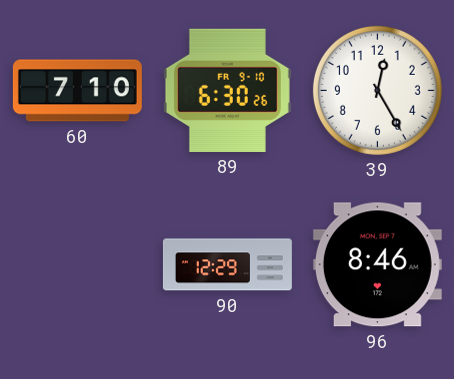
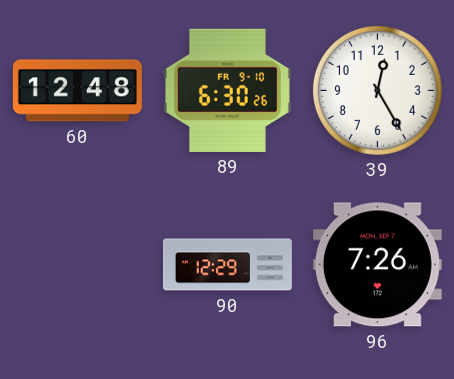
60: 7:10 -> 12:48
96: 8:46 -> 7:26
